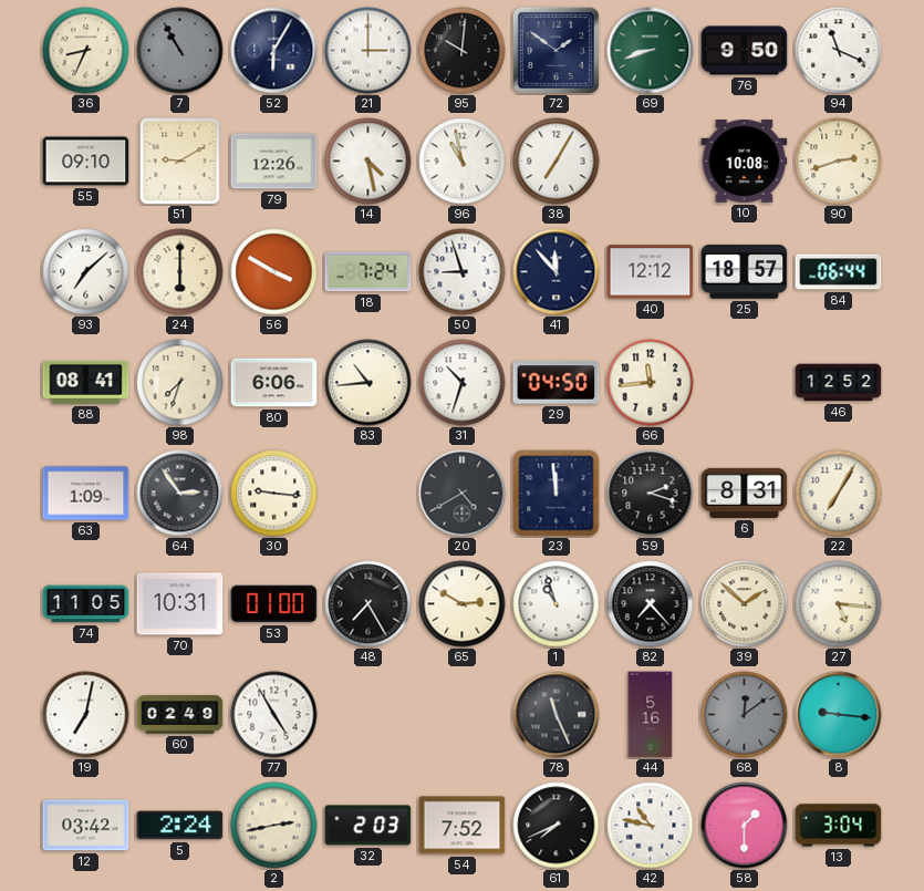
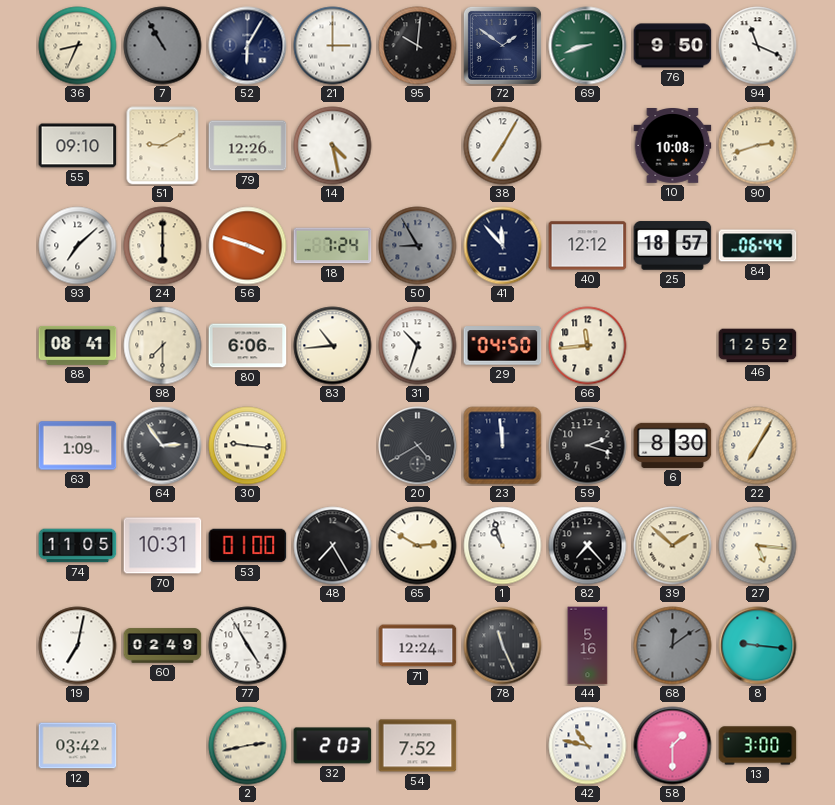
96: 10:58 -> none
56: 3:50 -> 3:48
50: 8:57 -> 8:55
50 dial: white -> grey
98: 7:33 -> 7:30
6: 8:31 -> 8:30
71: none -> 12:24
5: 2:24 -> none
61: 7:41 -> none
13: 3:04 -> 3:00
